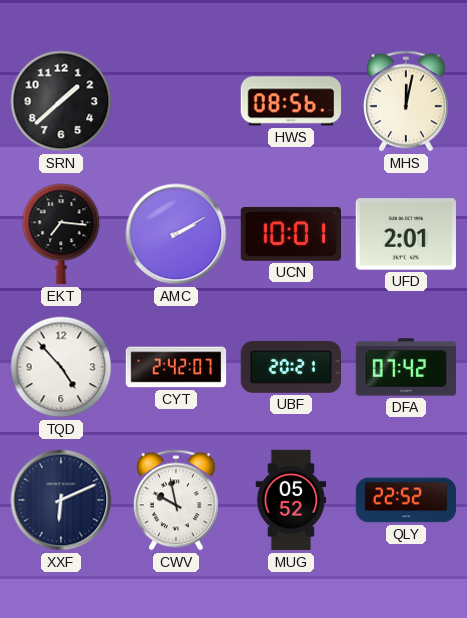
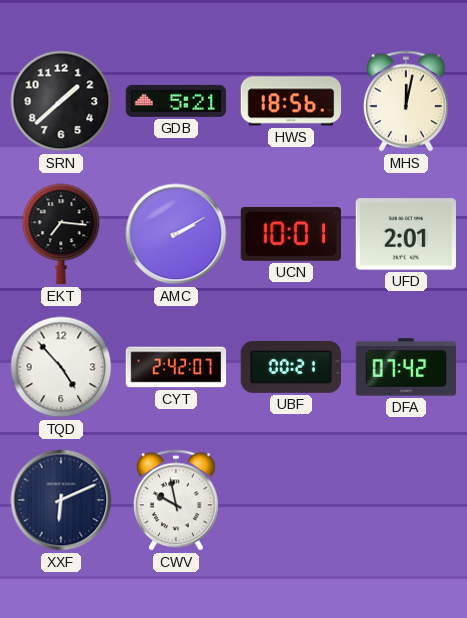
GDB: none -> 5:21
HWS: 08:56 -> 18:56
UBF: 20:21 -> 00:21
MUG: 05:52 -> none
QLY: 22:52 -> none
